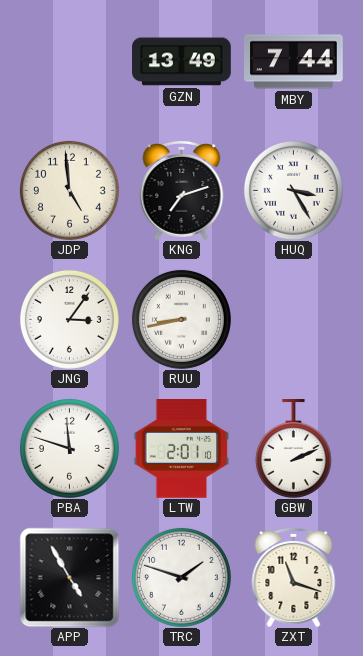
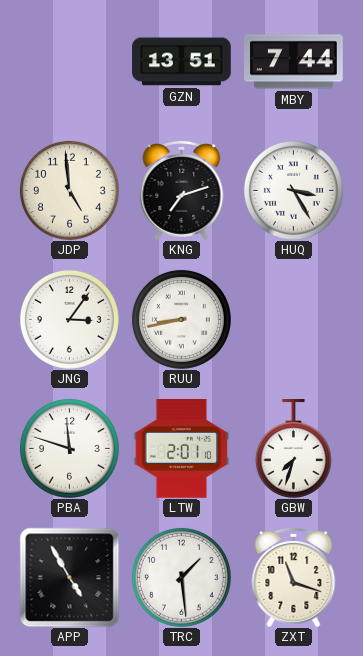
GZN: 13:49 -> 13:51
GBW: 2:11 -> 7:33
TRC: 1:48 -> 1:29
